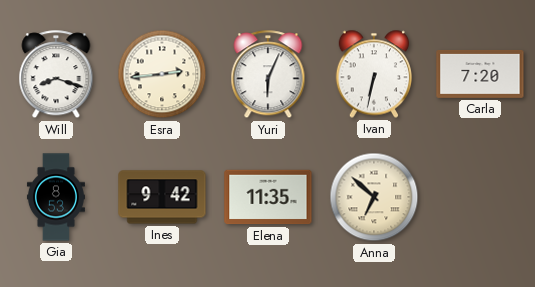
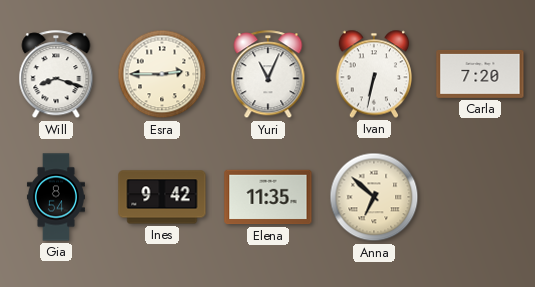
Esra: 2:44 -> 2:45
Yuri: 6:04 -> 11:04
Gia: 8:53 -> 8:54
